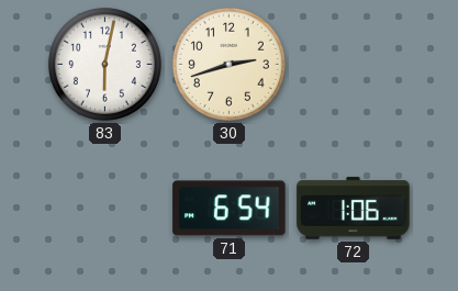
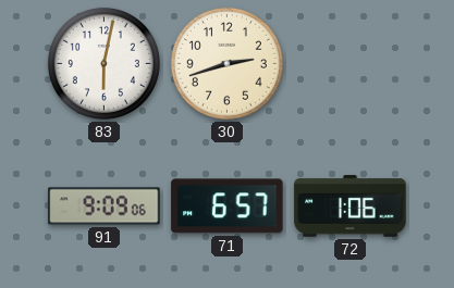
91: none -> 9:09
71: 6:54 -> 6:57
